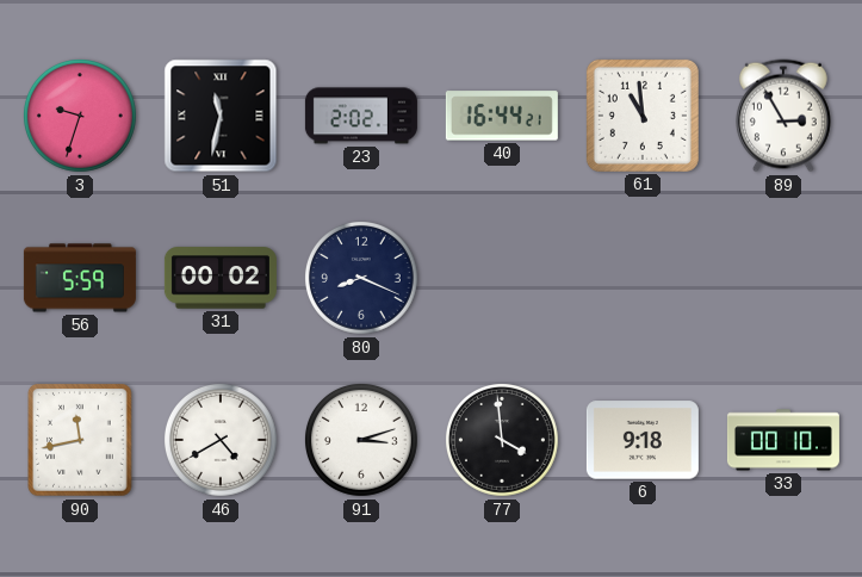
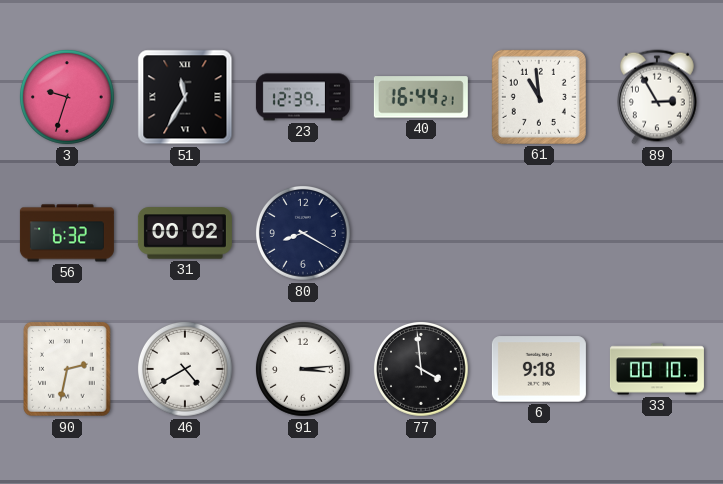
51: 11:32 -> 11:35
23: 2:02 -> 12:39
56: 5:59 -> 6:32
80: 8:19 -> 8:20
90: 11:43 -> 2:32
91: 3:12 -> 3:14
